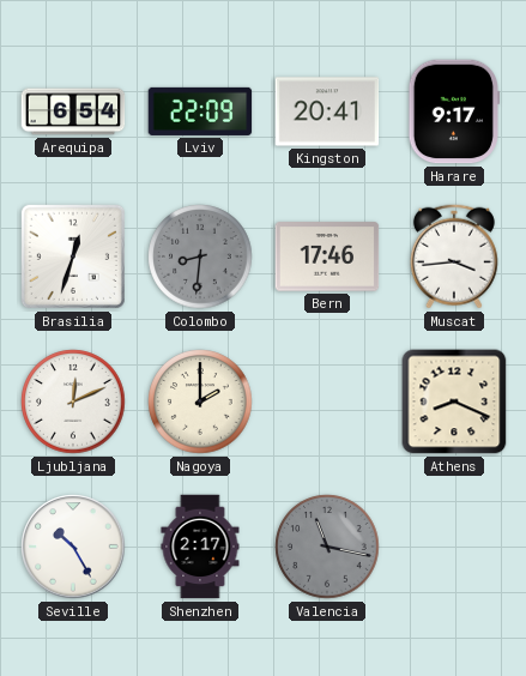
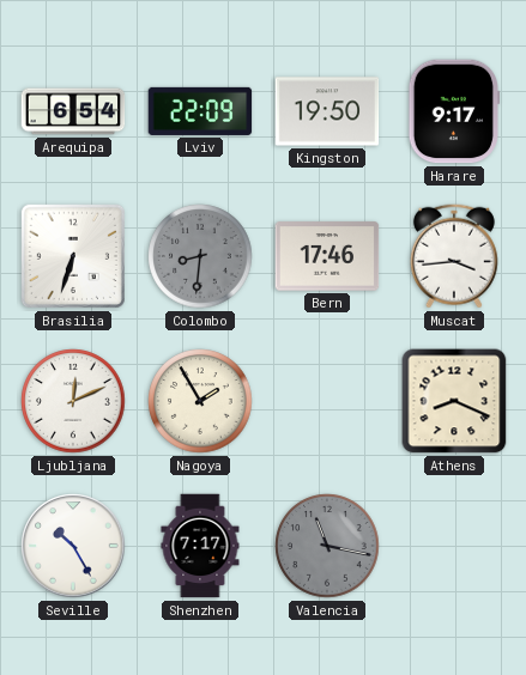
Kingston: 20:41 -> 19:50
Brasilia: 12:33 -> 6:33
Nagoya: 2:00 -> 1:55
Shenzhen: 2:17 -> 7:17
